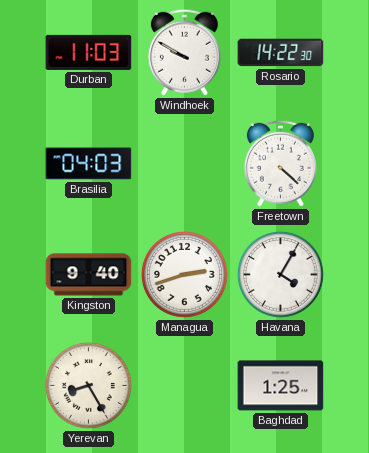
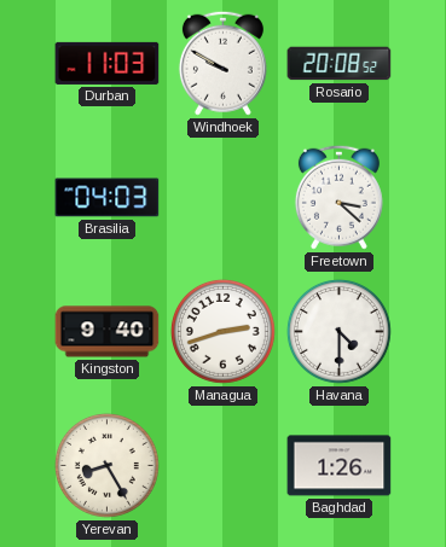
Rosario: 14:22 -> 20:08
Freetown: 4:22 -> 3:22
Havana: 4:05 -> 4:30
Baghdad: 1:25 -> 1:26
